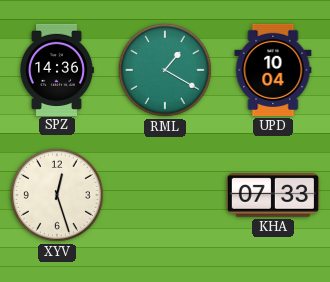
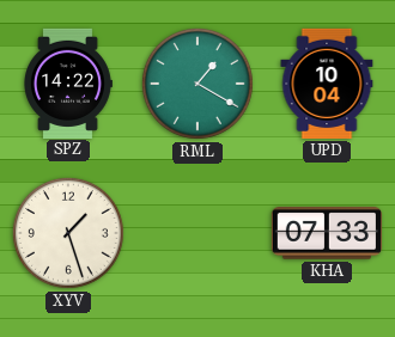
SPZ: 14:36 -> 14:22
XYV: 12:27 -> 1:27
